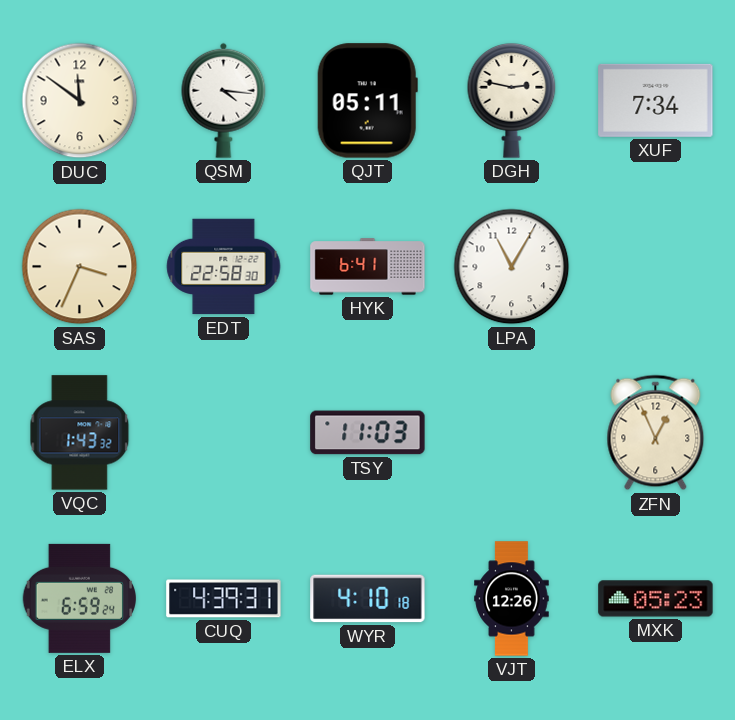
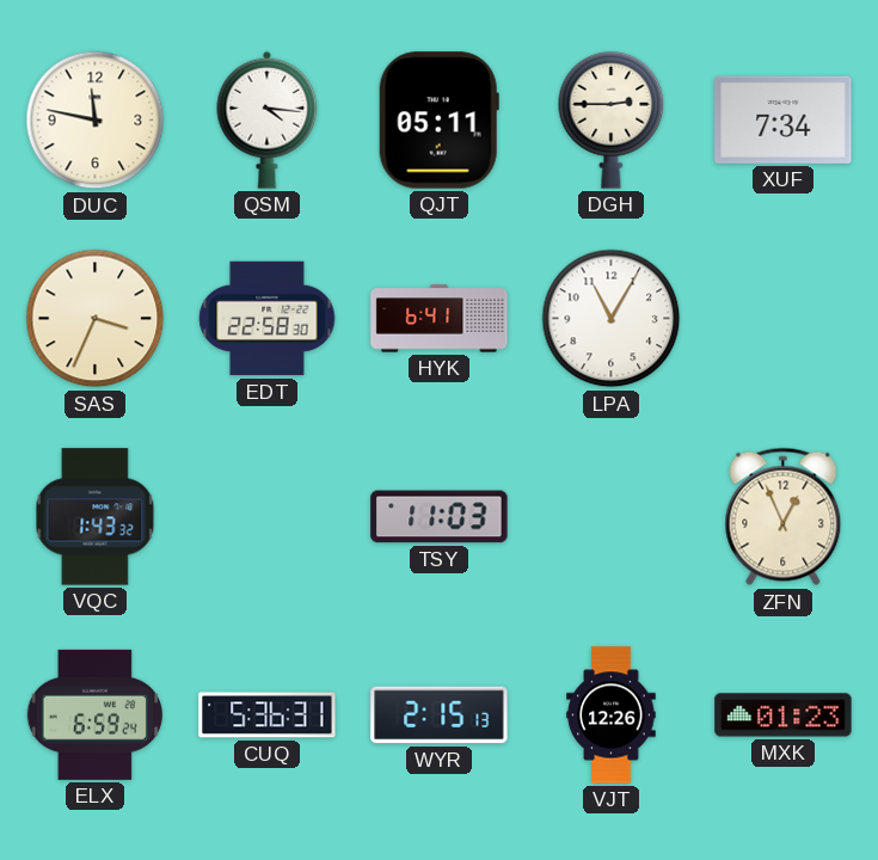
DUC: 11:51 -> 11:47
DGH: 2:47 -> 2:45
CUQ: 4:39 -> 5:36
WYR: 4:10 -> 2:15
MXK: 05:23 -> 01:23
